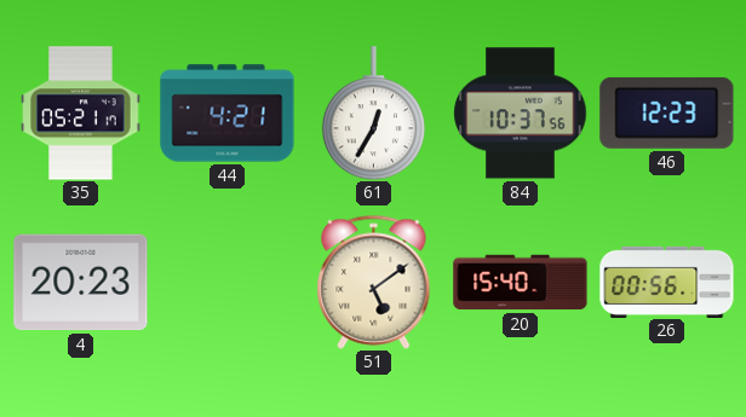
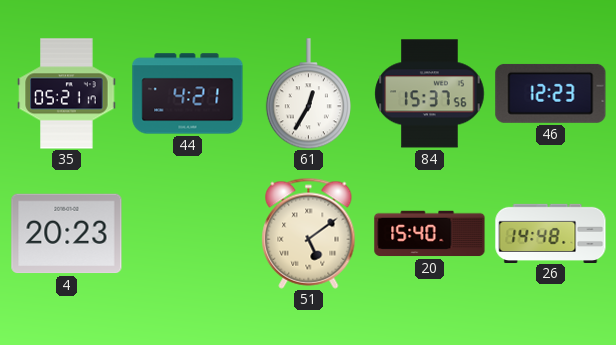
84: 10:37 -> 15:37
26: 00:56 -> 14:48
